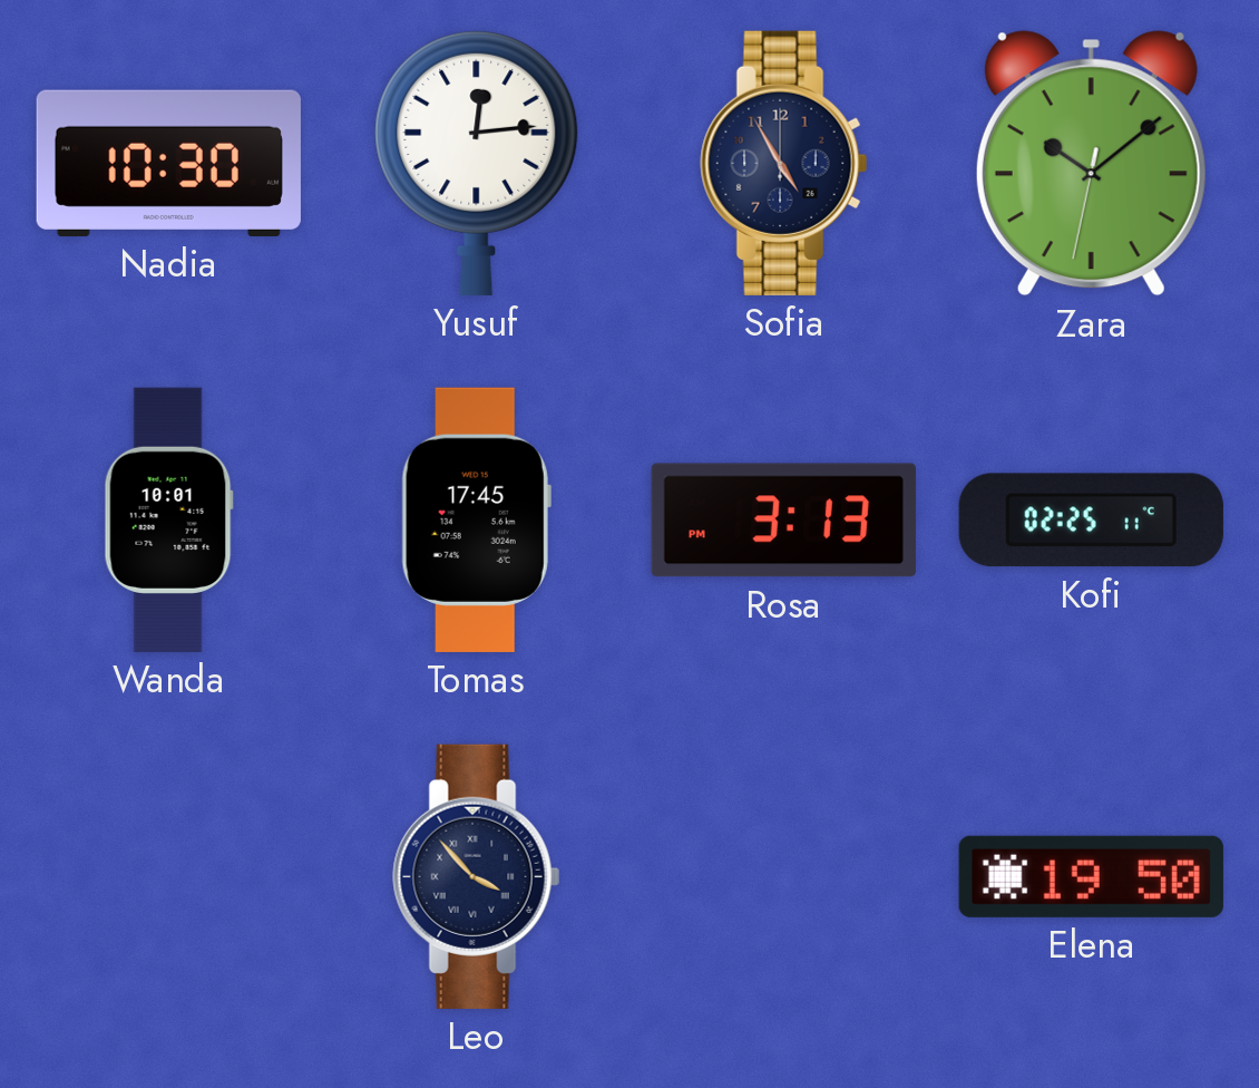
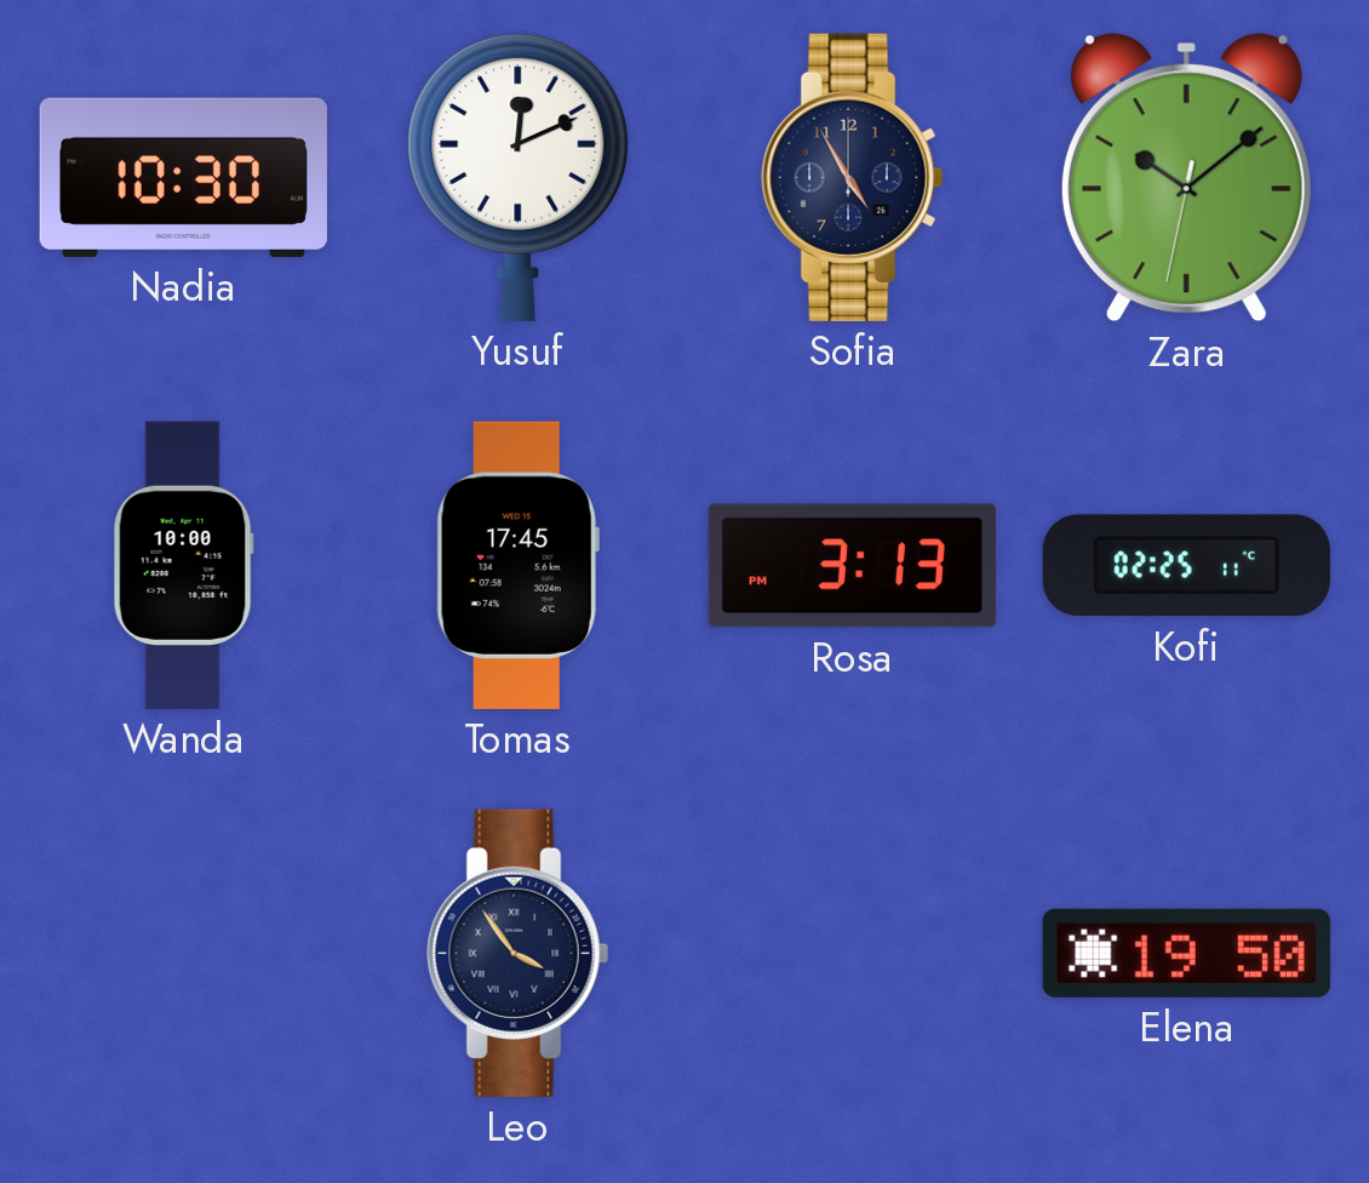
Yusuf: 12:14 -> 12:11
Wanda: 10:01 -> 10:00
Leo: 3:53 -> 3:54
